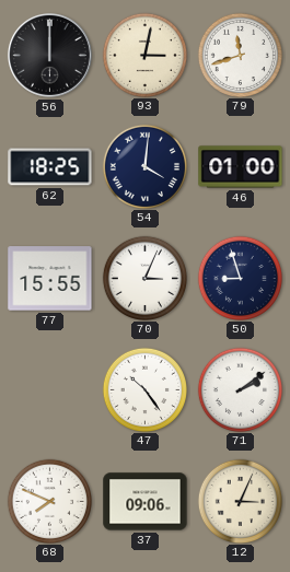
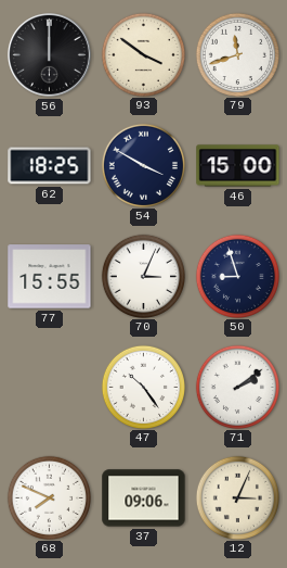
93: 3:02 -> 3:51
54: 4:01 -> 3:50
46: 01:00 -> 15:00
